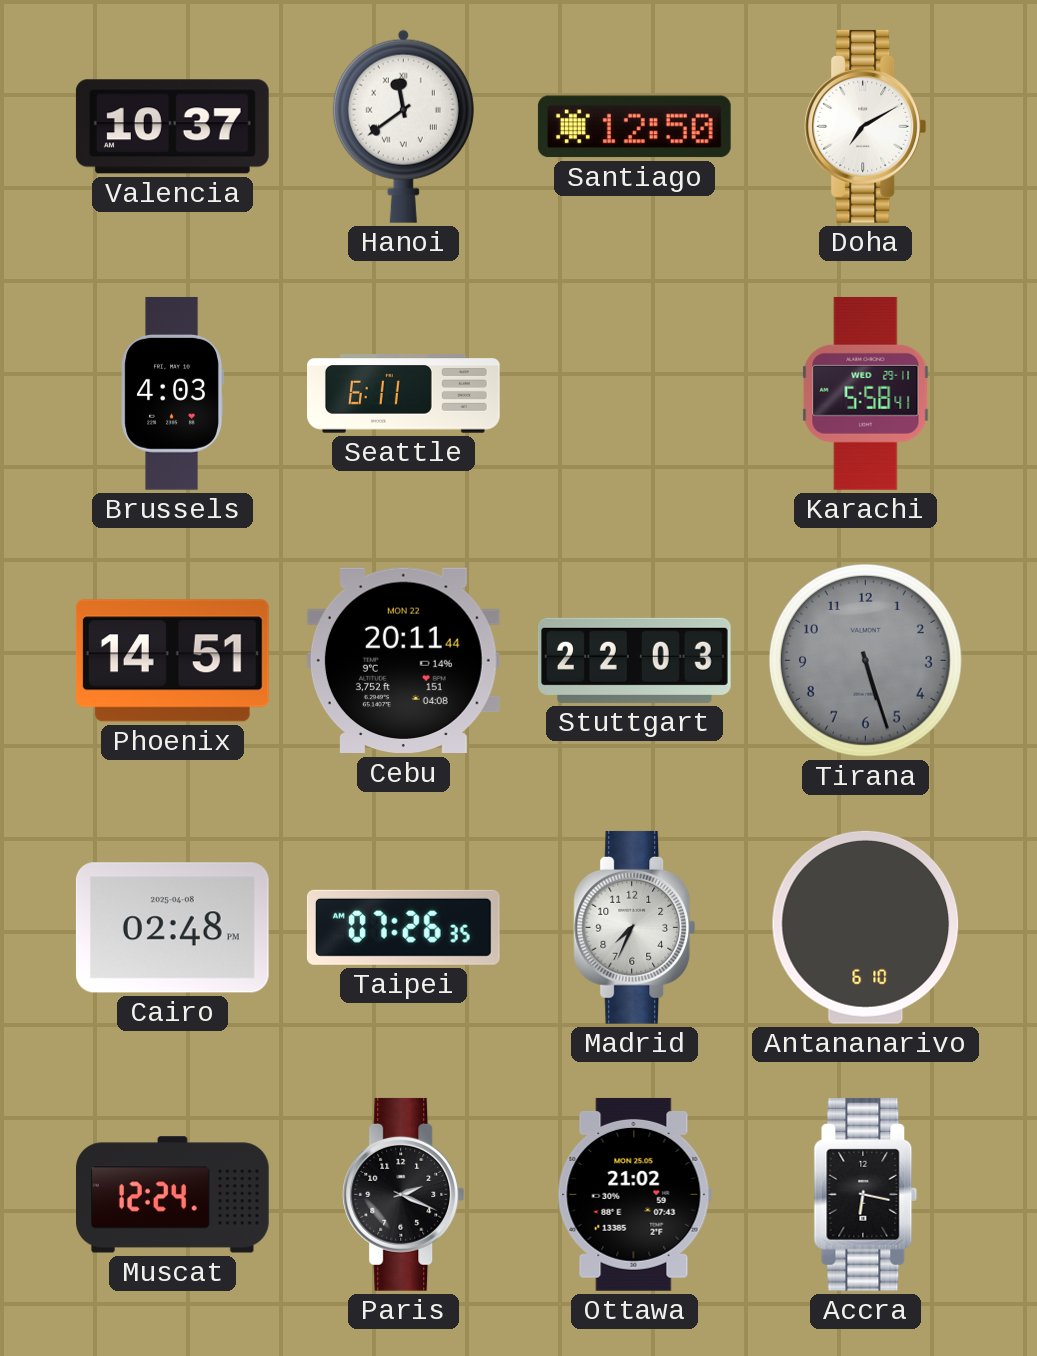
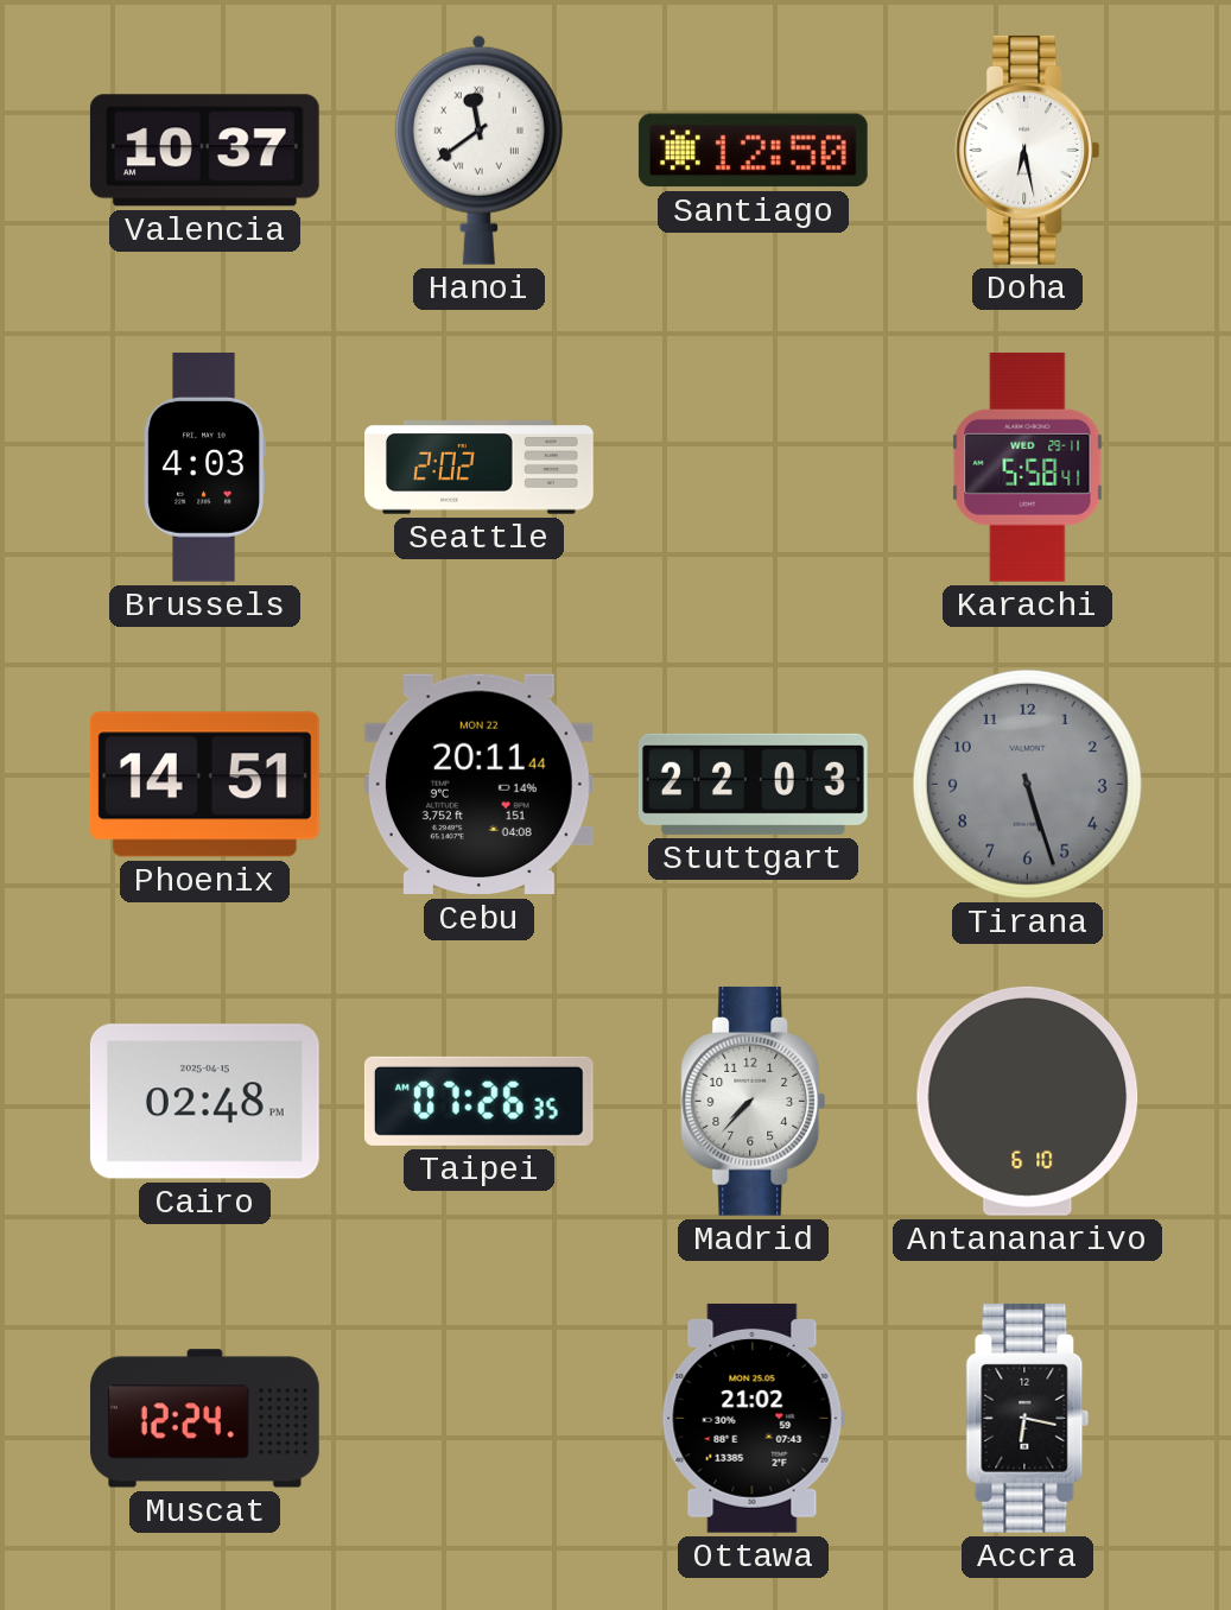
Doha: 7:10 -> 6:28
Seattle: 6:11 -> 2:02
Cairo date: 2025-04-08 -> 2025-04-15
Madrid: 7:34 -> 7:37
Paris: 2:19 -> none
